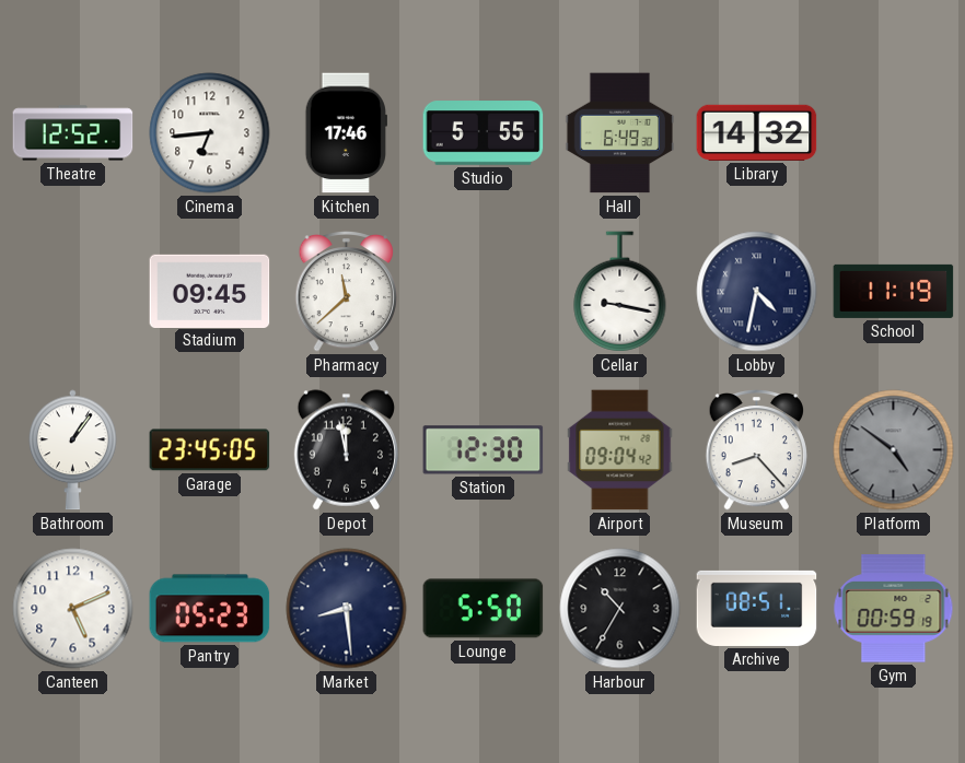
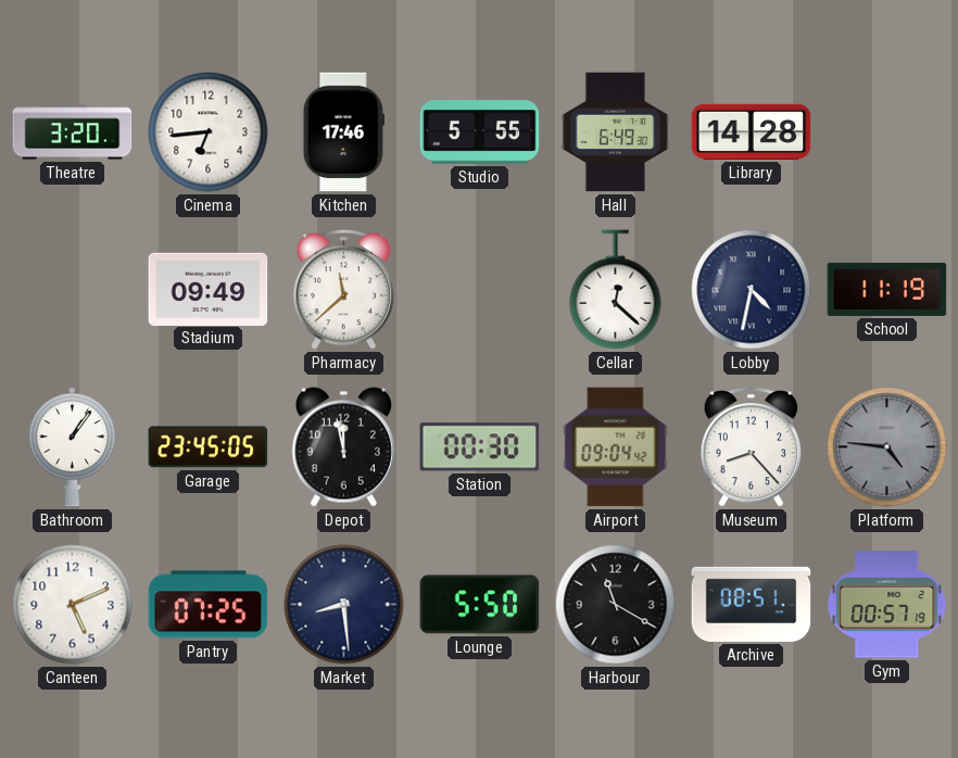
Theatre: 12:52 -> 3:20
Library: 14:32 -> 14:28
Stadium: 09:45 -> 09:49
Cellar: 9:17 -> 12:22
Station: 12:30 -> 00:30
Platform: 4:51 -> 4:46
Pantry: 05:23 -> 07:25
Harbour: 10:35 -> 11:20
Gym: 00:59 -> 00:57
